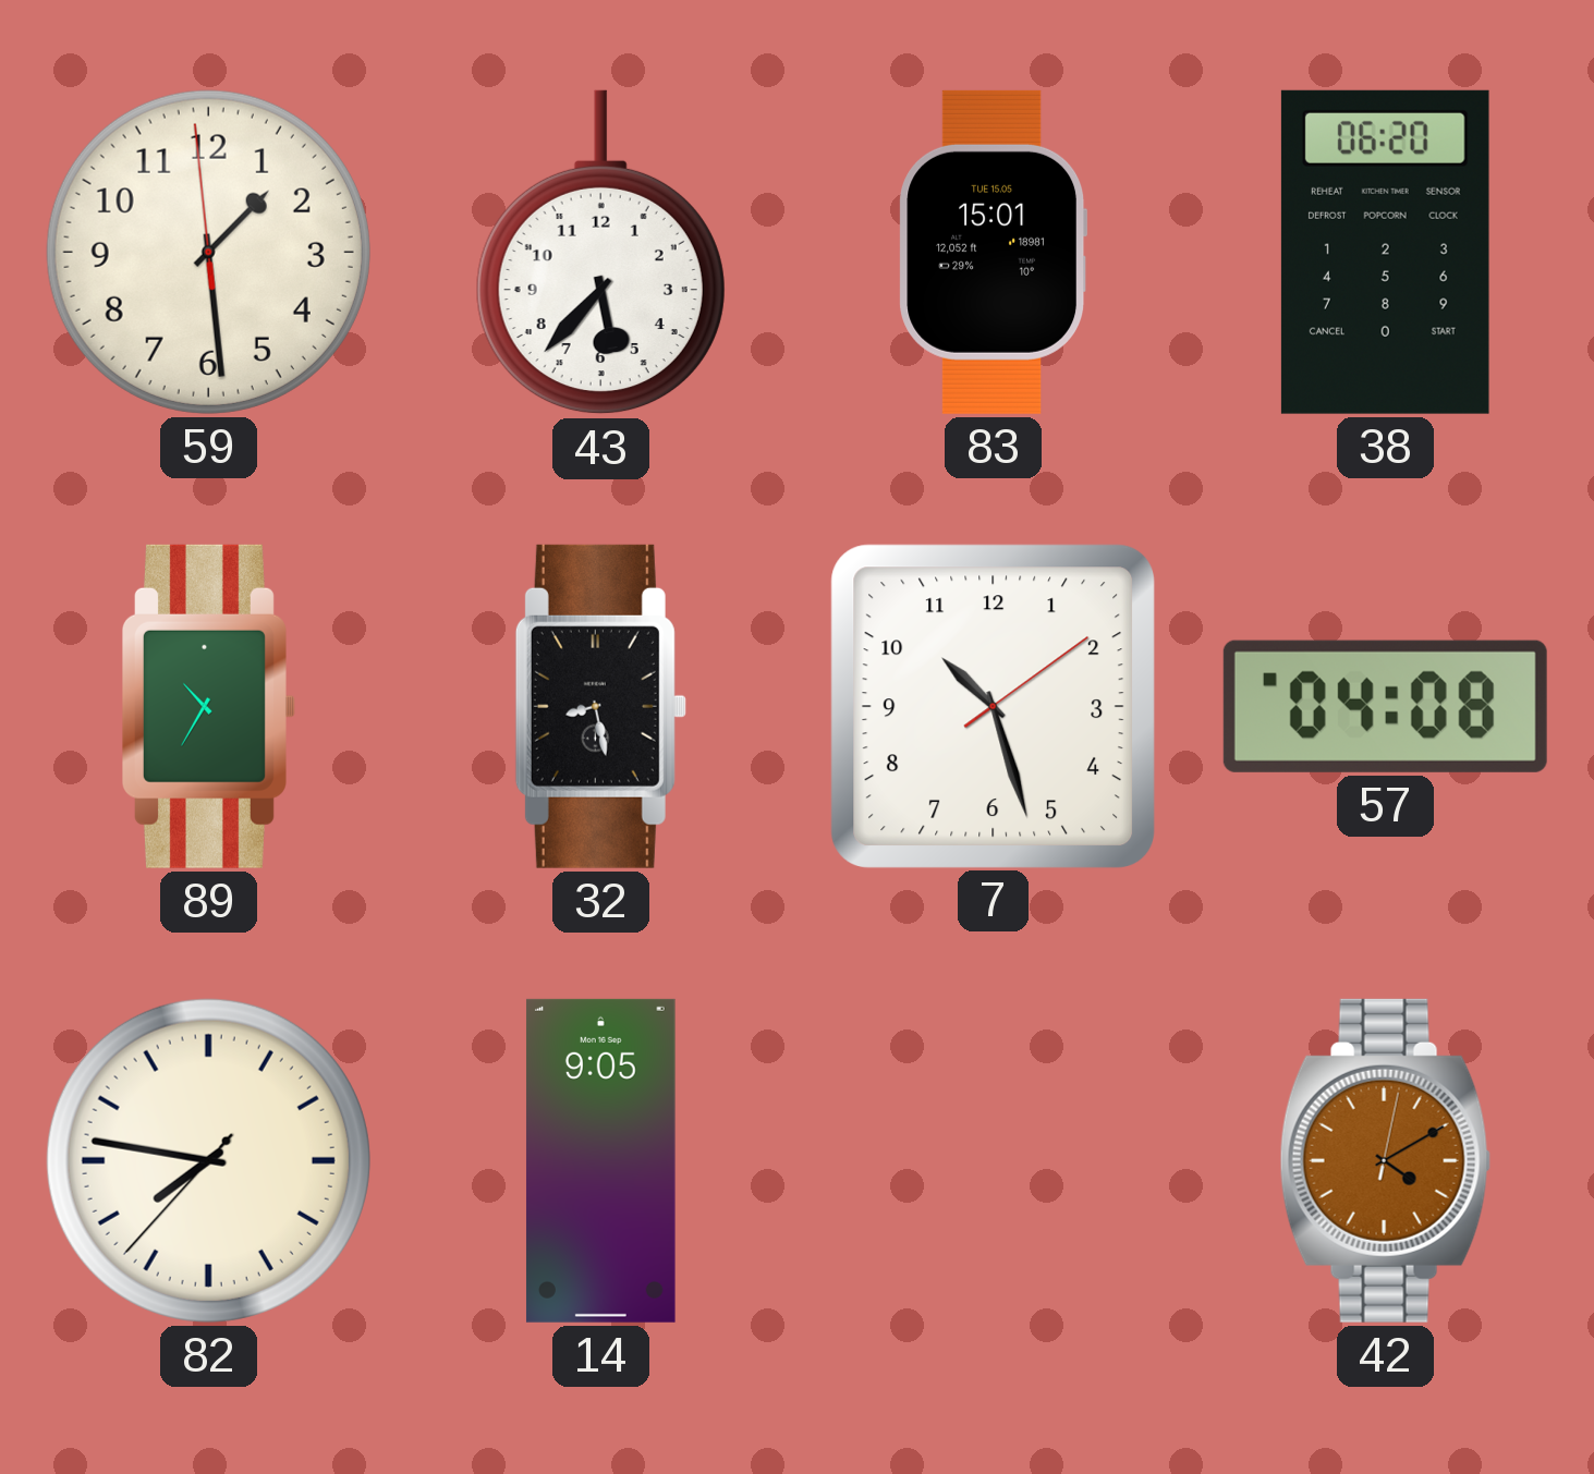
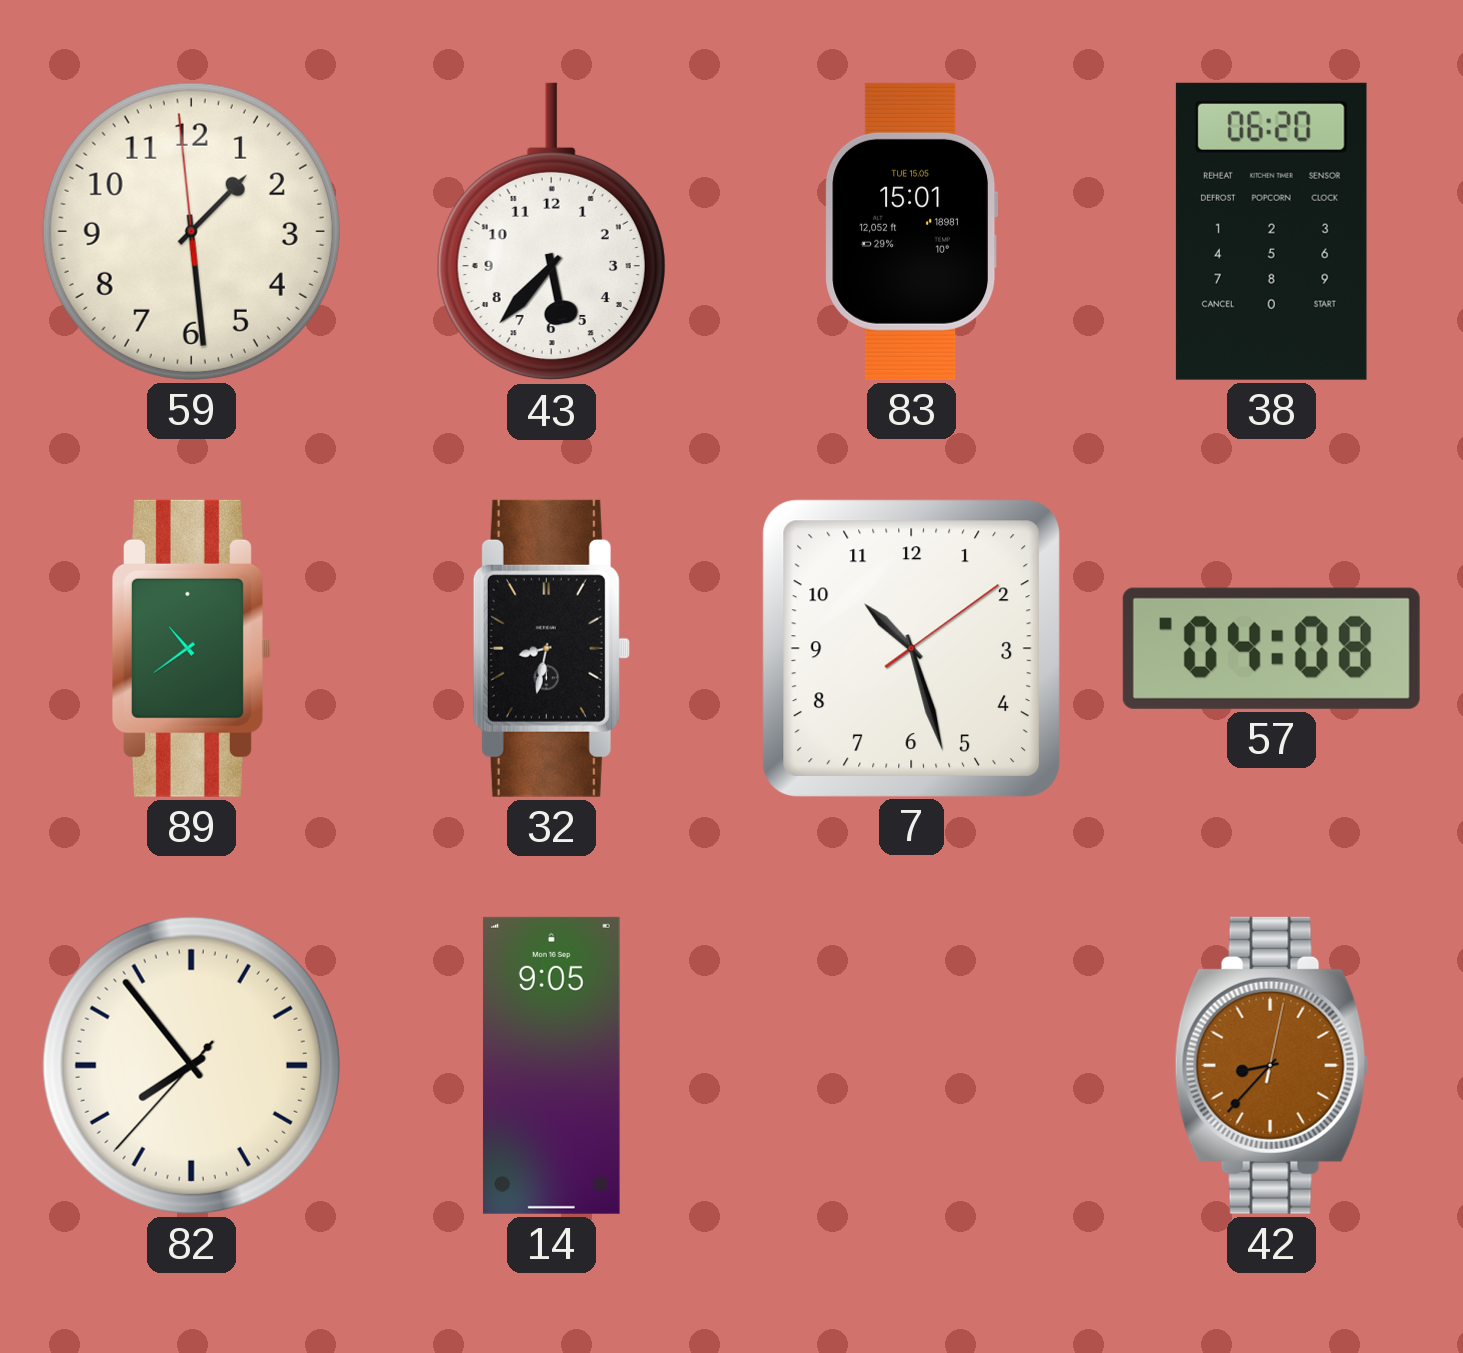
89: 10:35 -> 10:39
32: 8:28 -> 8:32
82: 7:46 -> 7:53
42: 4:10 -> 8:37
